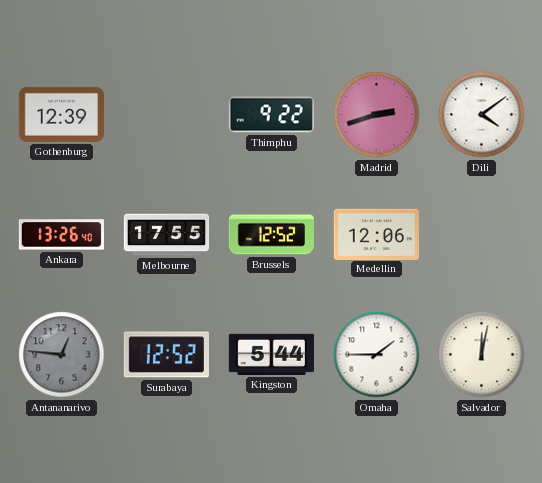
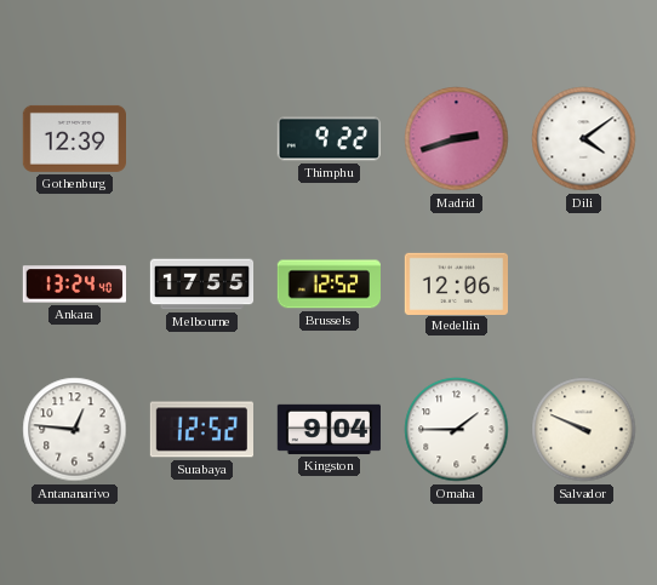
Ankara: 13:26 -> 13:24
Antananarivo dial: grey -> white
Kingston: 5:44 -> 9:04
Salvador: 12:02 -> 9:49
